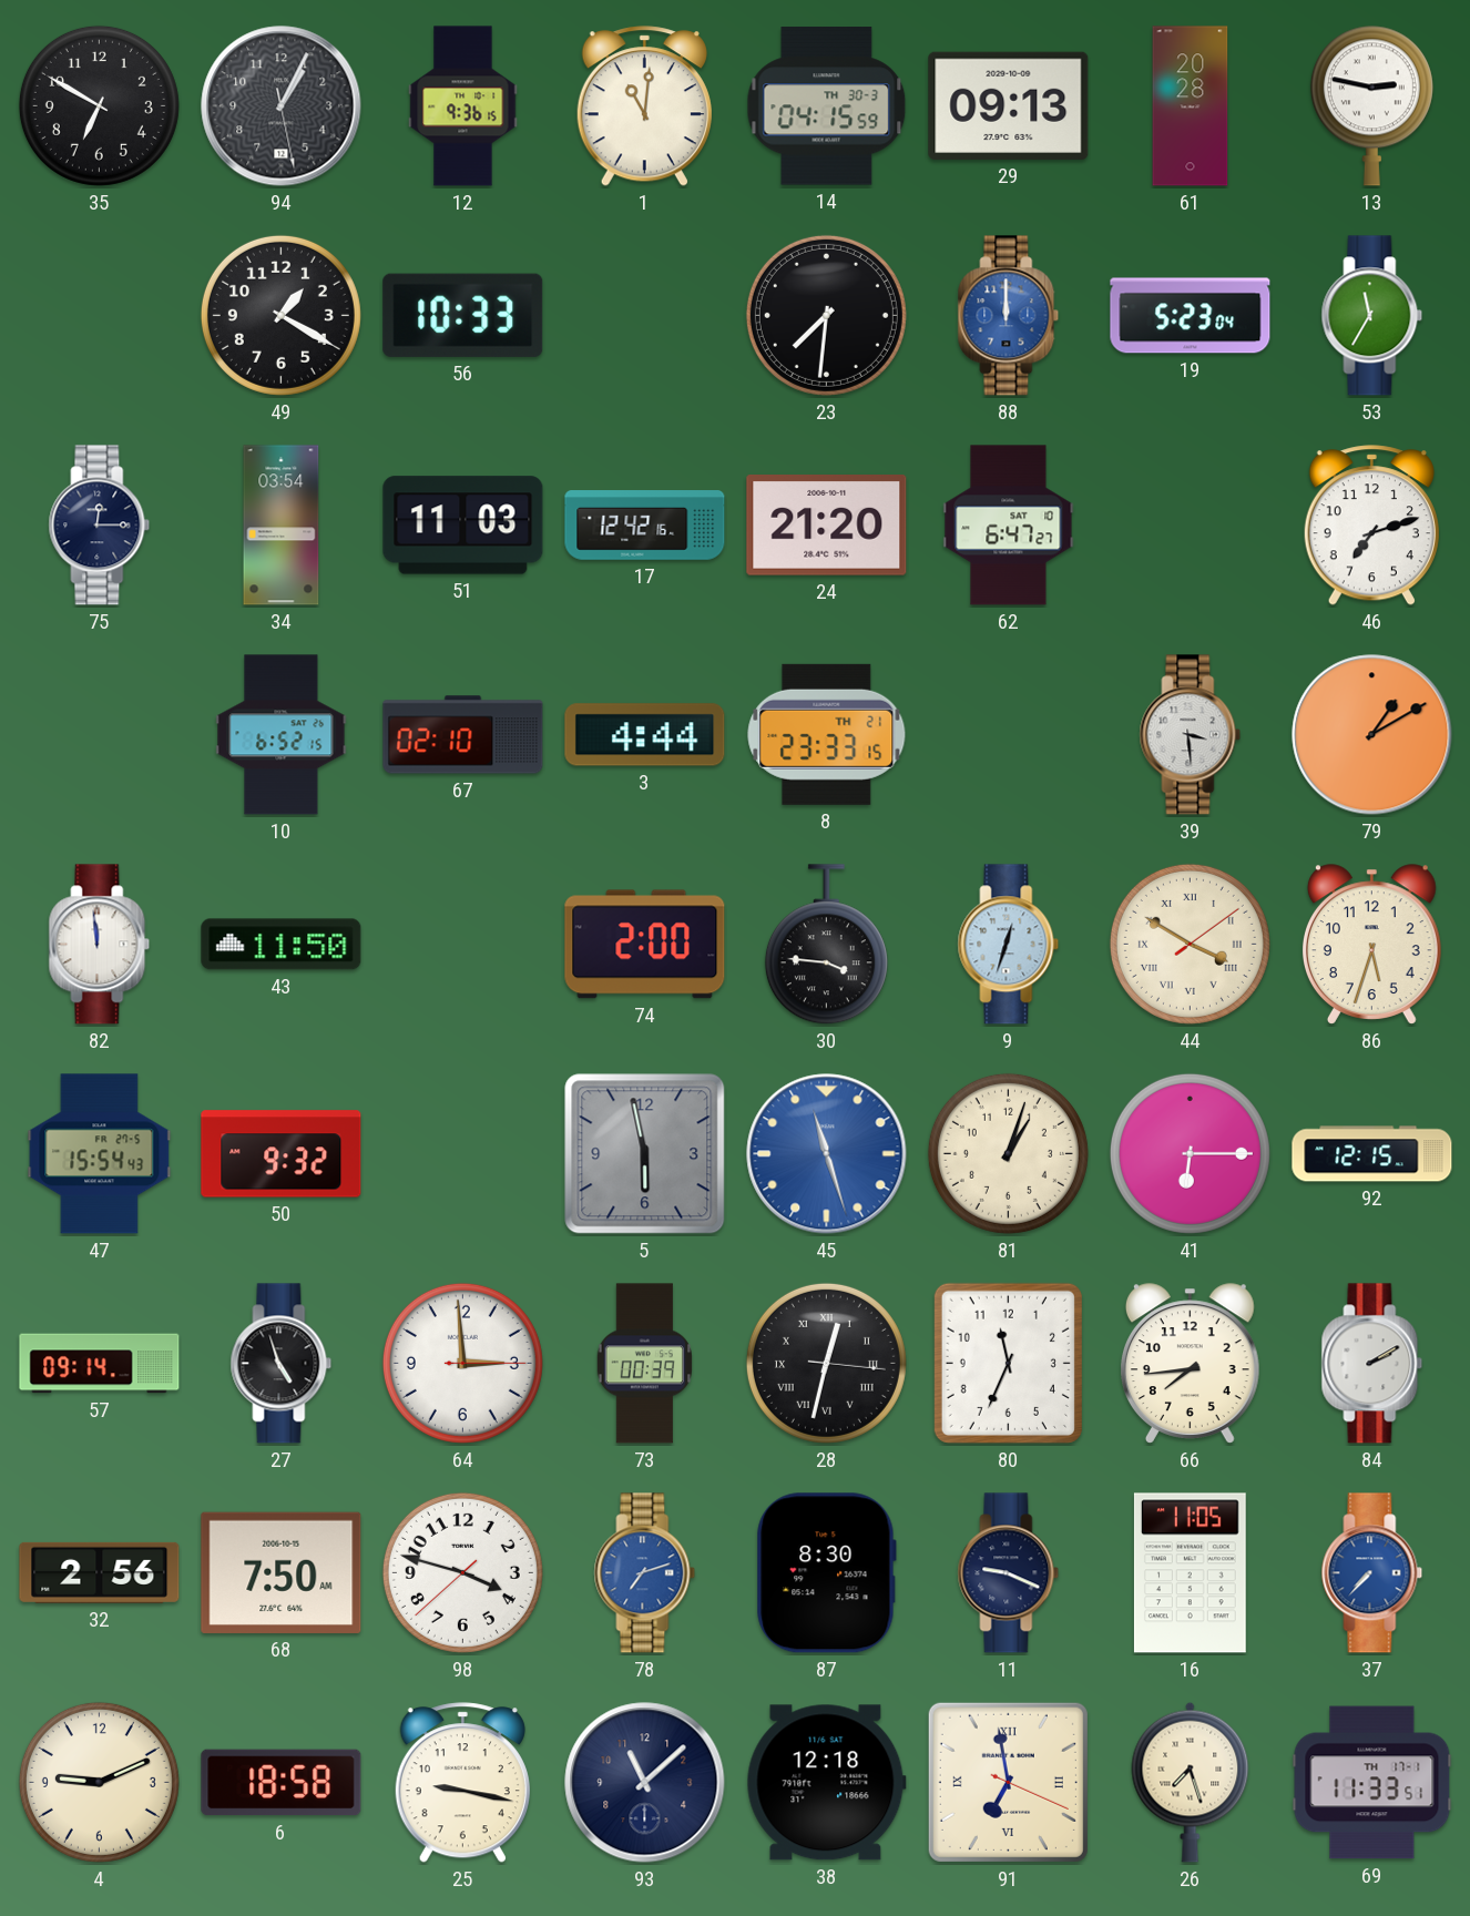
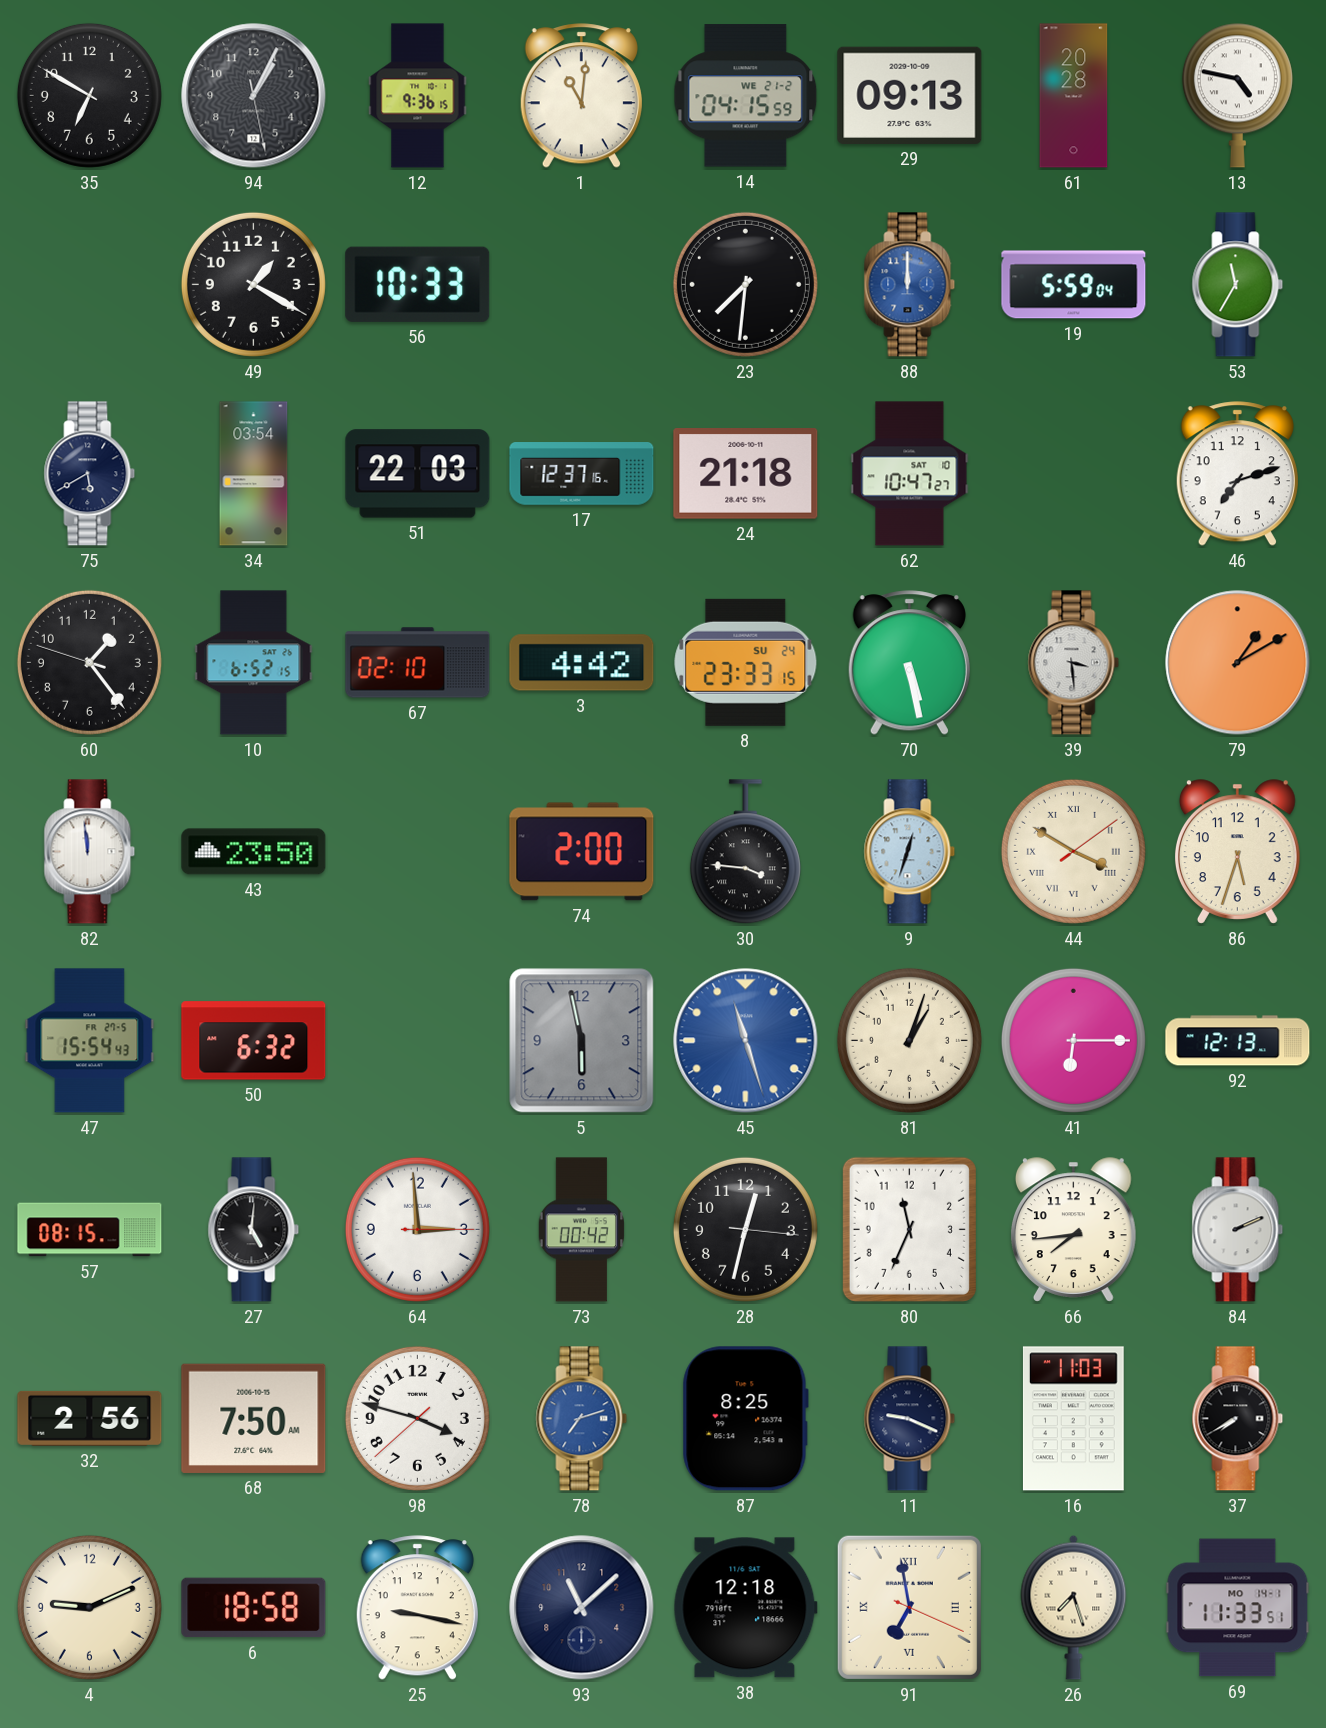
14 date: TH 30-3 -> WE 21-2
13: 2:47 -> 4:47
19: 5:23 -> 5:59
75: 12:15 -> 5:40
51: 11:03 -> 22:03
17: 12:42 -> 12:37
24: 21:20 -> 21:18
62: 6:47 -> 10:47
60: none -> 1:23
3: 4:44 -> 4:42
8 date: TH 21 -> SU 24
70: none -> 5:28
43: 11:50 -> 23:50
50: 9:32 -> 6:32
92: 12:15 -> 12:13
57: 09:14 -> 08:15
27: 4:57 -> 5:01
73: 00:39 -> 00:42
28 numerals: Roman -> Arabic
84: 2:10 -> 2:11
87: 8:30 -> 8:25
16: 11:05 -> 11:03
37: 7:37 -> 7:40
37 dial: blue -> black
69 date: TH 17-1 -> MO 14-1
